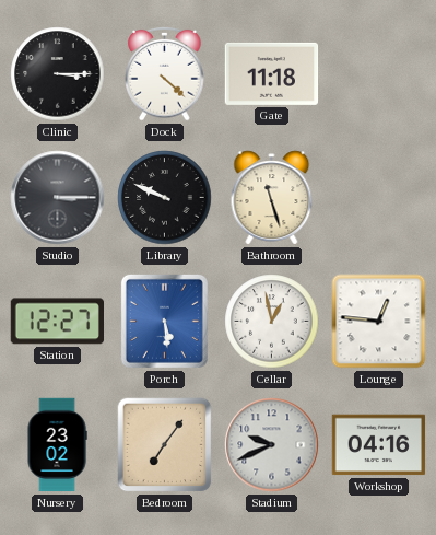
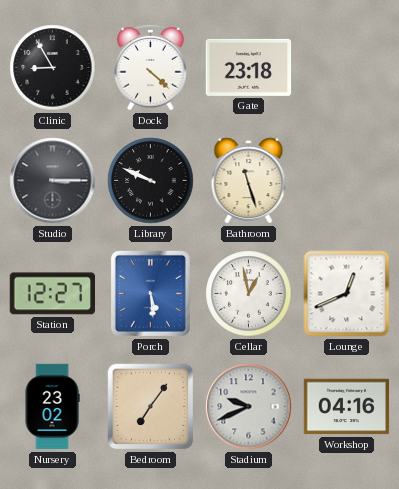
Clinic: 3:15 -> 8:55
Gate: 11:18 -> 23:18
Lounge: 12:46 -> 12:41
